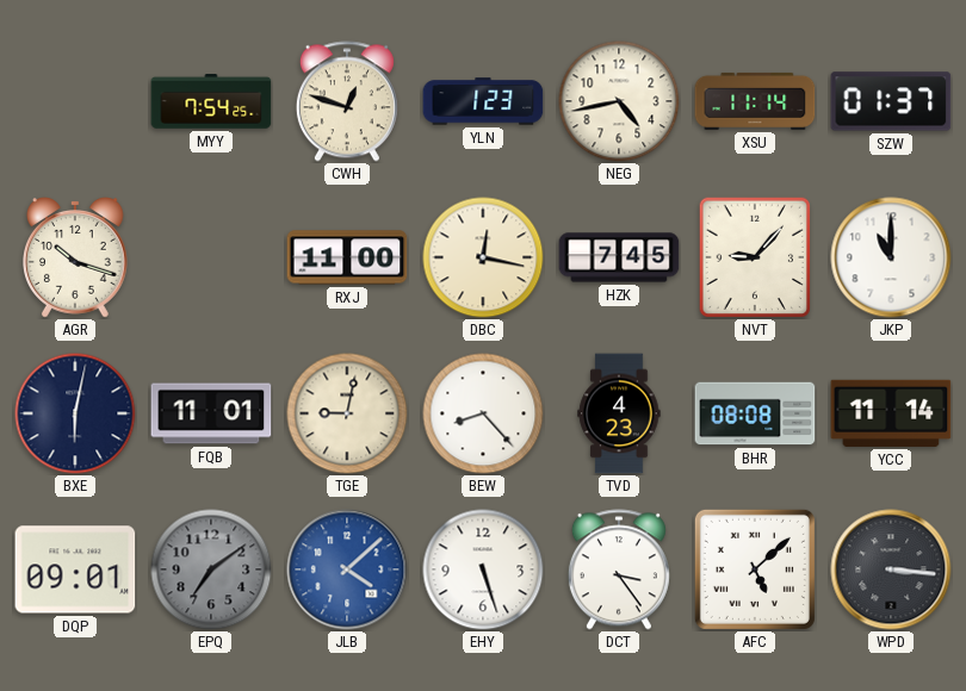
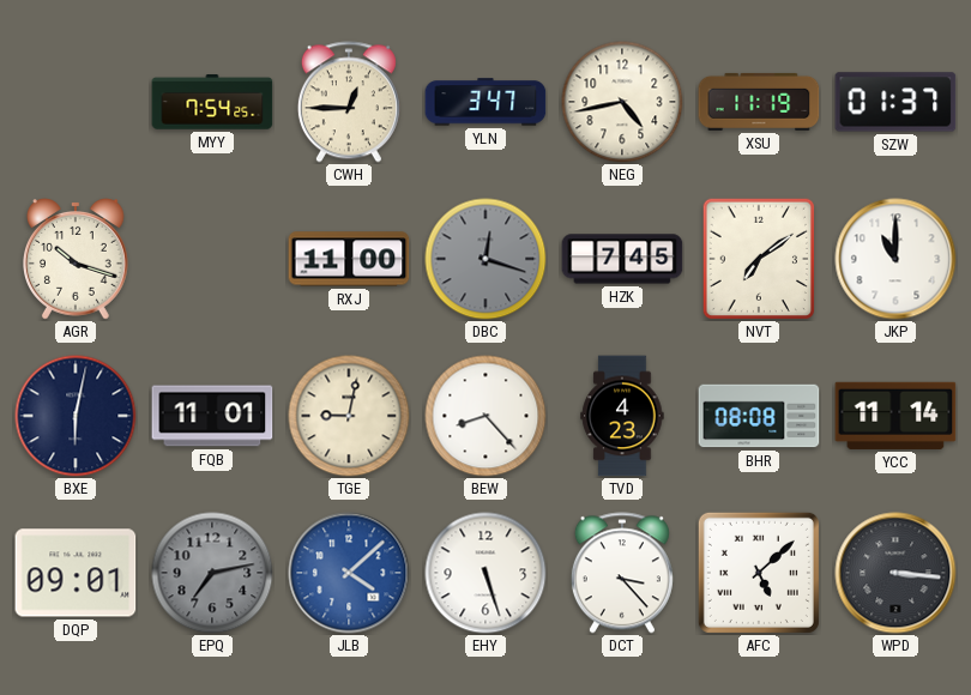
CWH: 12:48 -> 12:45
YLN: 1:23 -> 3:47
XSU: 11:14 -> 11:19
DBC: 12:17 -> 12:18
DBC dial: cream -> grey
NVT: 9:07 -> 7:09
EPQ: 7:09 -> 7:13
DCT: 3:24 -> 3:23
